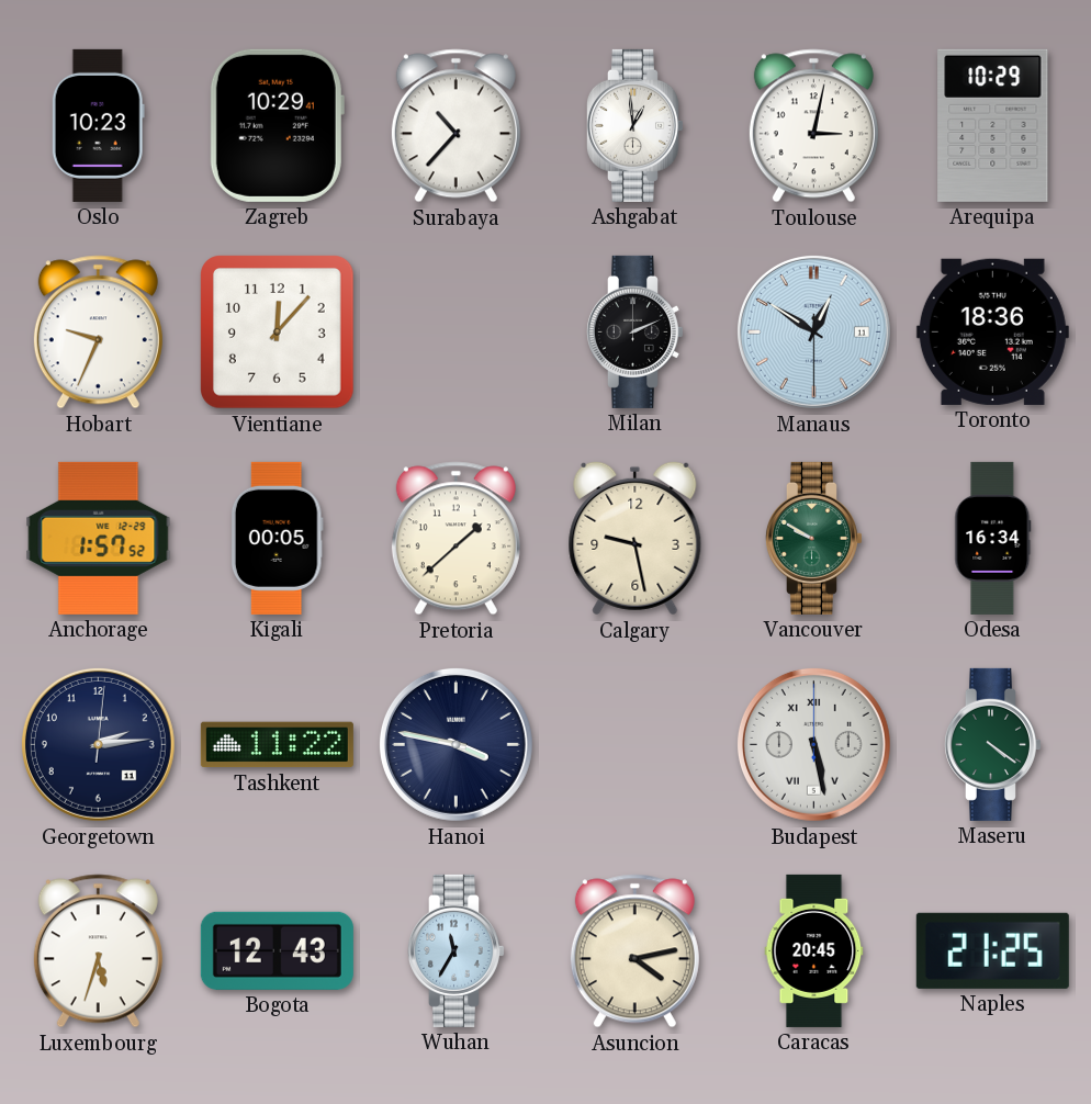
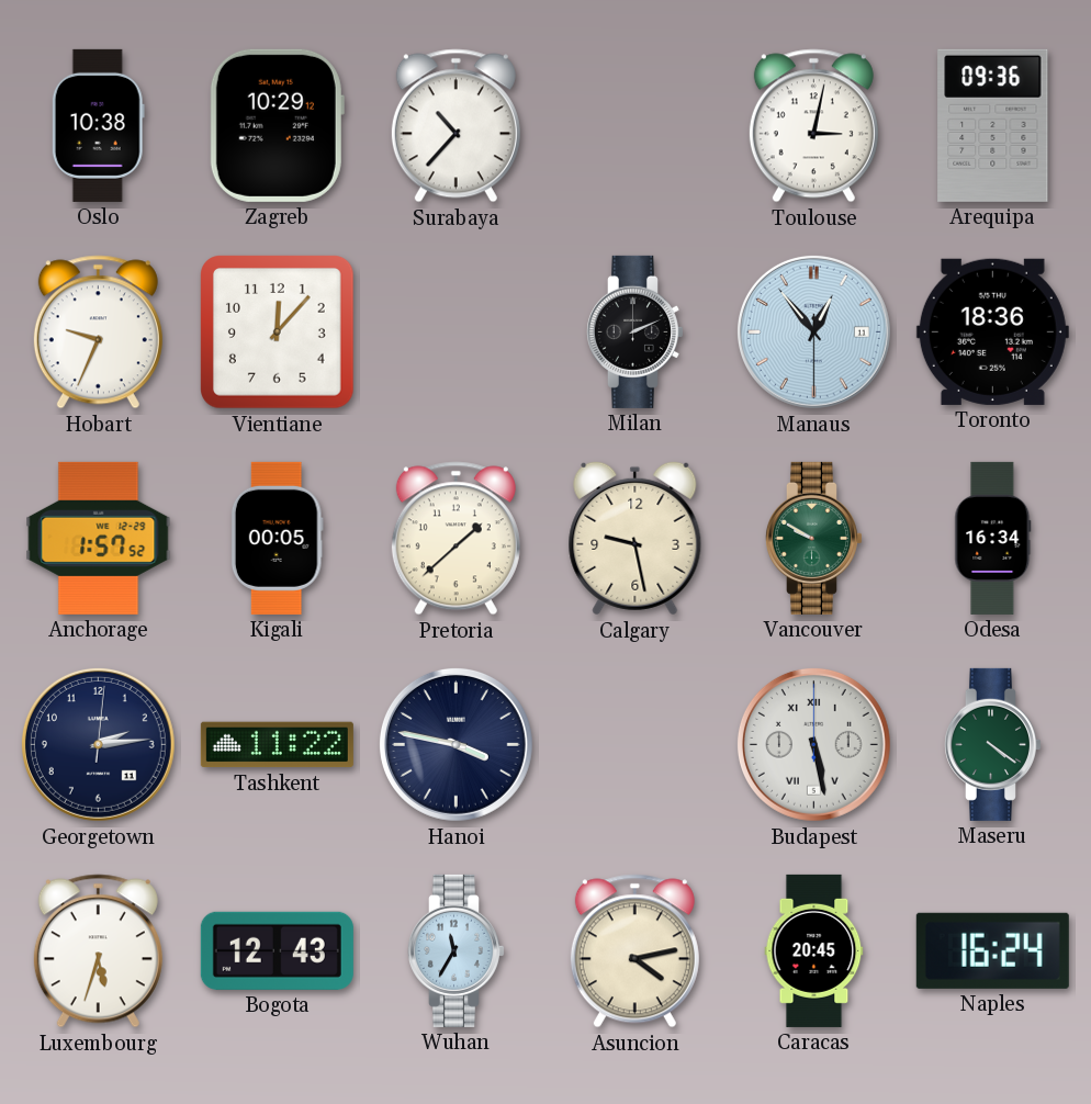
Oslo: 10:23 -> 10:38
Zagreb: 10:29:41 -> 10:29:12
Ashgabat: 12:59 -> none
Arequipa: 10:29 -> 09:36
Manaus: 12:50 -> 12:53
Naples: 21:25 -> 16:24
